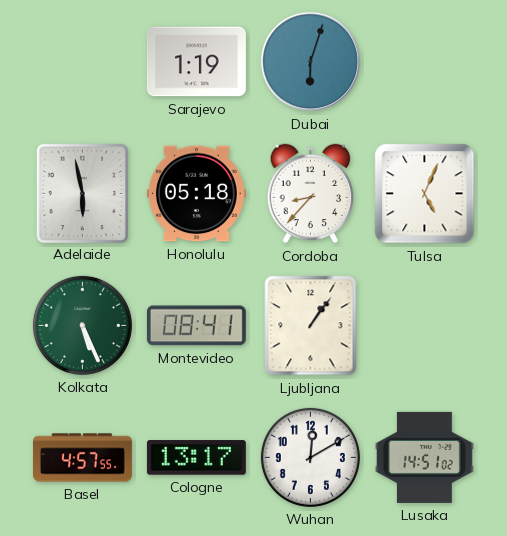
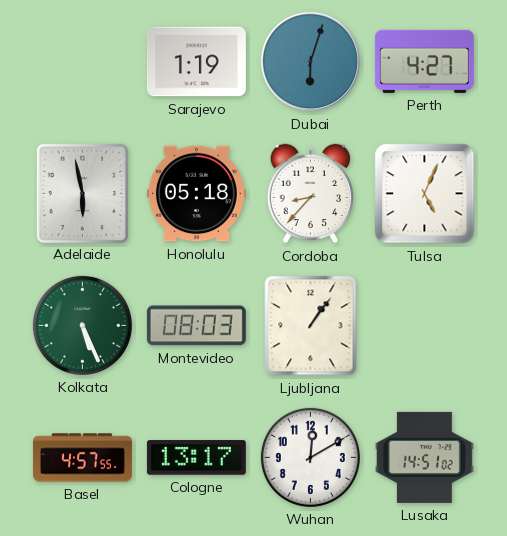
Perth: none -> 4:27
Montevideo: 08:41 -> 08:03
